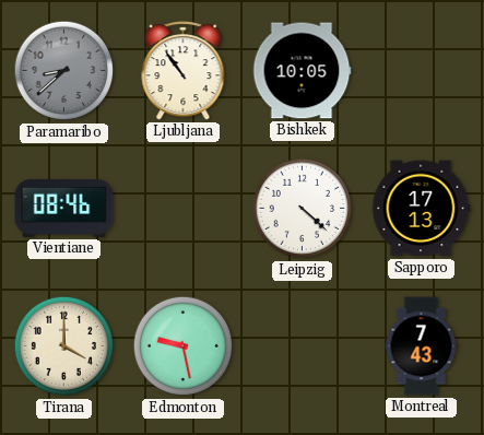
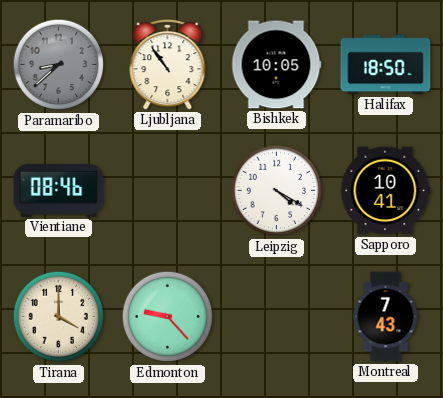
Halifax: none -> 18:50
Leipzig: 4:22 -> 4:20
Sapporo: 17:13 -> 10:41
Edmonton: 9:28 -> 9:23
